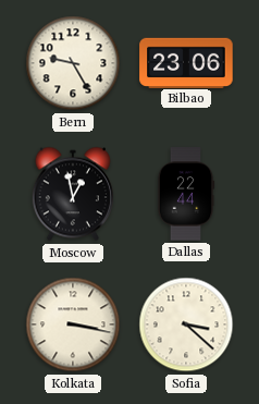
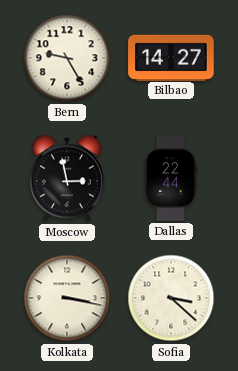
Bilbao: 23:06 -> 14:27
Moscow: 12:58 -> 2:58
